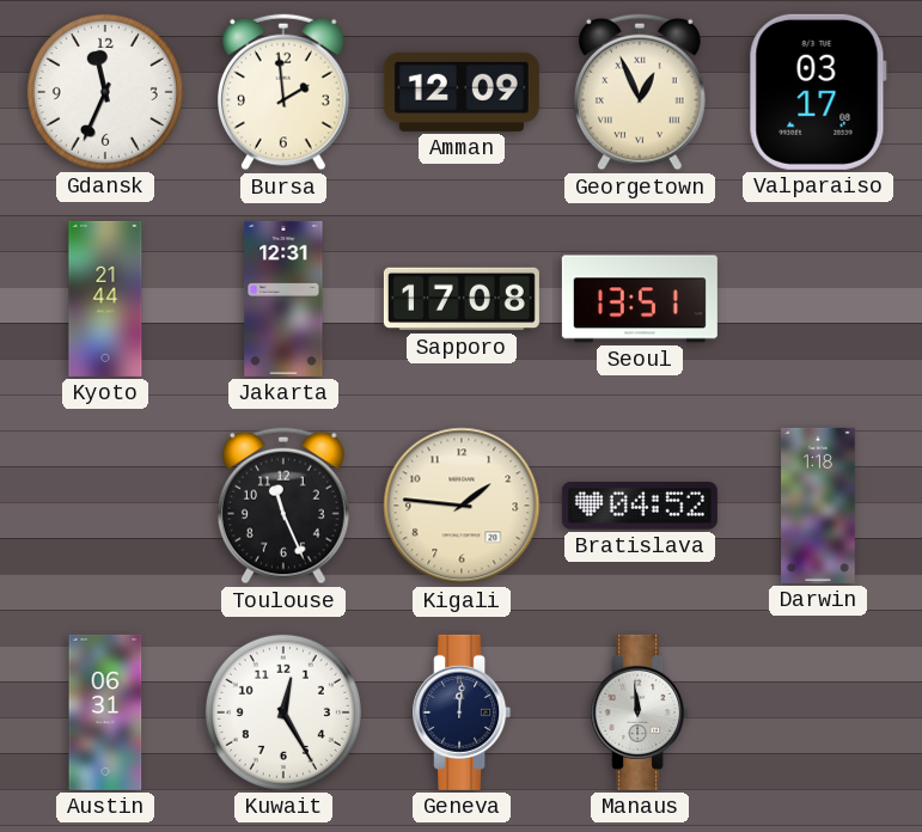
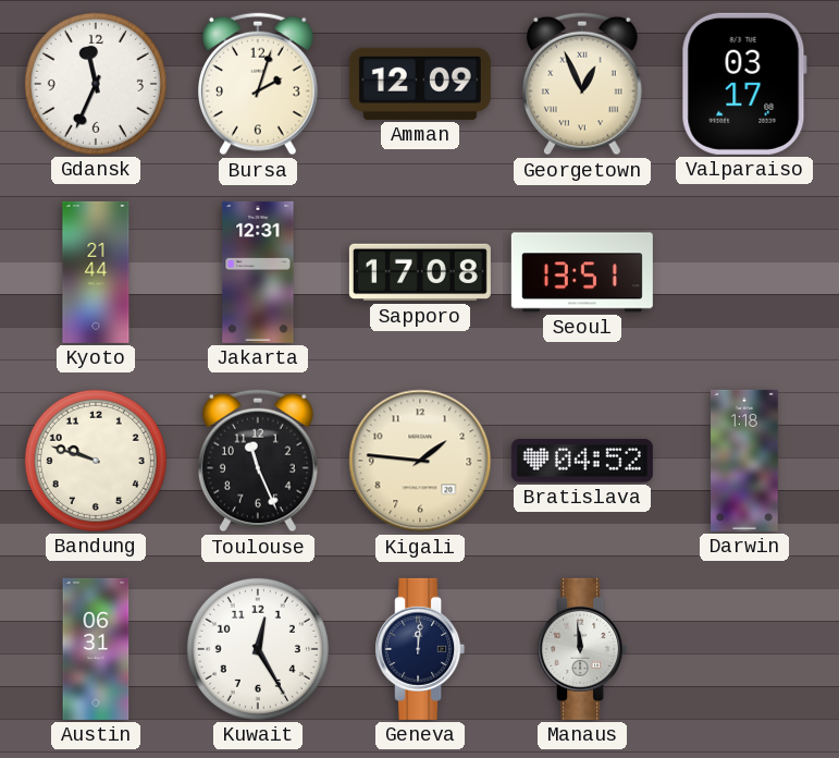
Bursa: 1:59 -> 2:03
Bandung: none -> 9:48
